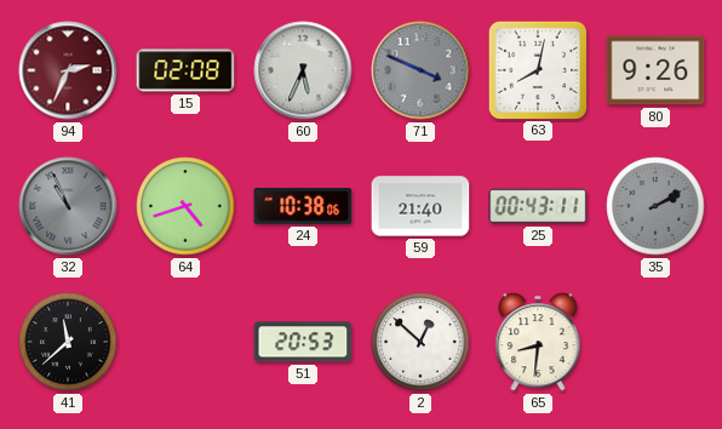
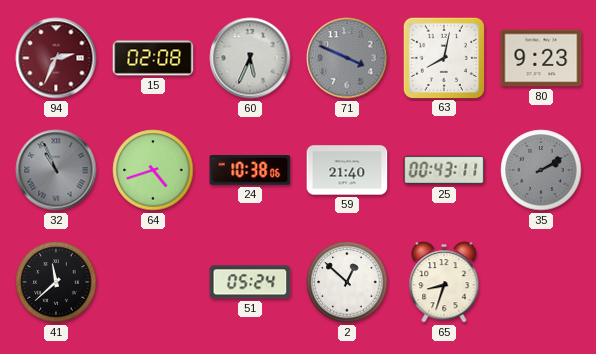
80: 9:26 -> 9:23
51: 20:53 -> 05:24
65: 8:31 -> 8:33
